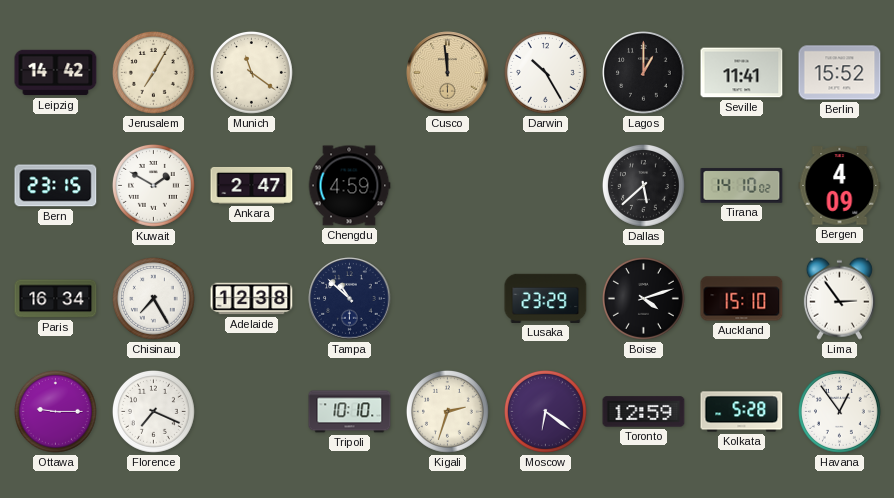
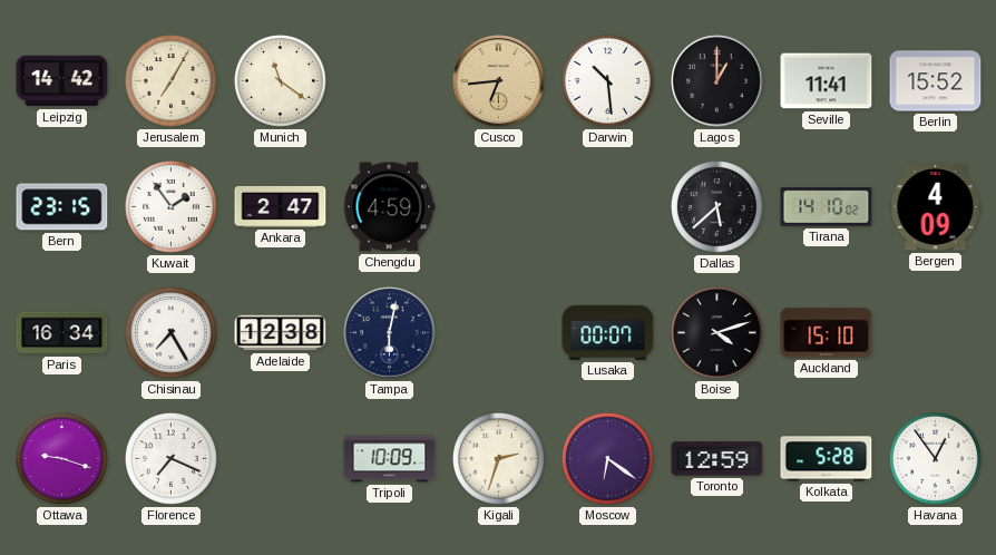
Cusco: 11:59 -> 6:44
Darwin: 10:25 -> 10:29
Kuwait: 1:50 -> 1:54
Tampa: 10:52 -> 6:02
Lusaka: 23:29 -> 00:07
Lima: 2:54 -> none
Ottawa: 9:15 -> 9:18
Tripoli: 10:10 -> 10:09
